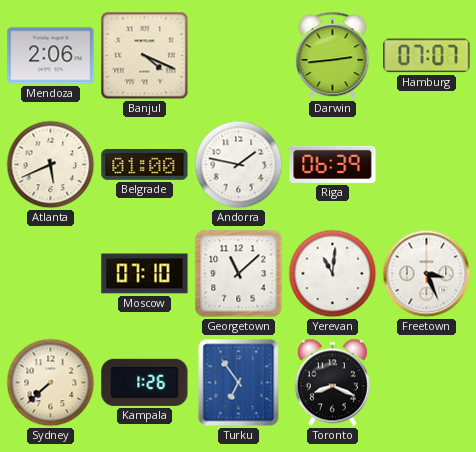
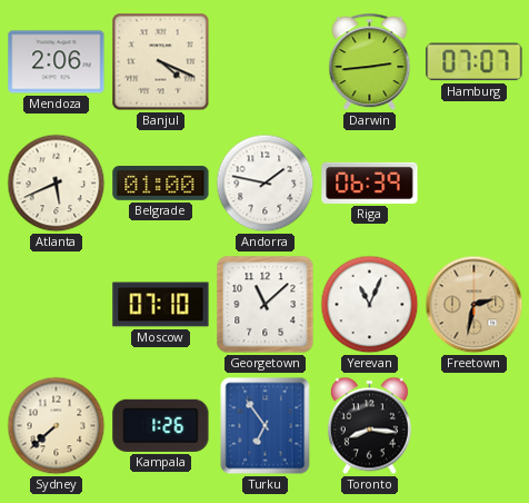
Yerevan: 11:01 -> 11:04
Freetown: 3:26 -> 2:32
Freetown dial: white -> champagne
Toronto: 8:19 -> 8:16
